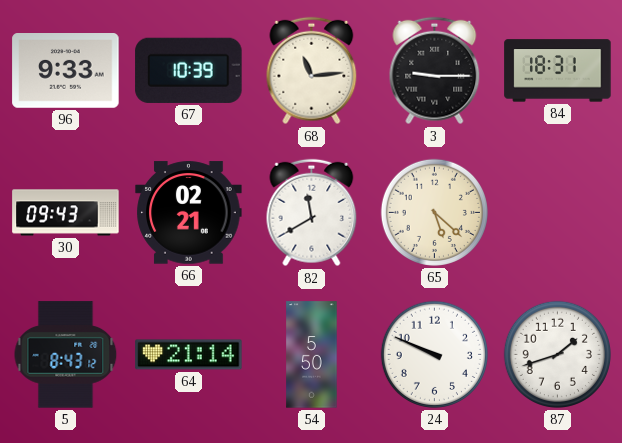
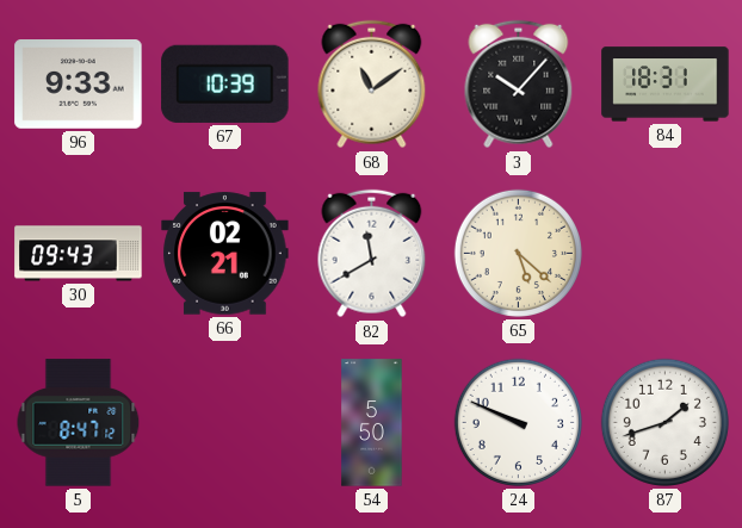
68: 11:14 -> 11:09
3: 9:15 -> 10:07
5: 8:43 -> 8:47
64: 21:14 -> none
